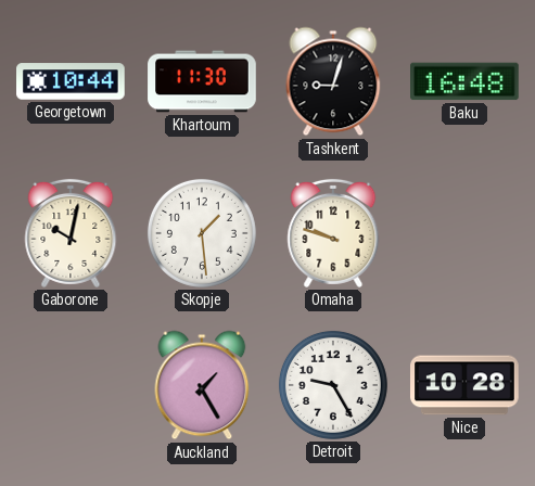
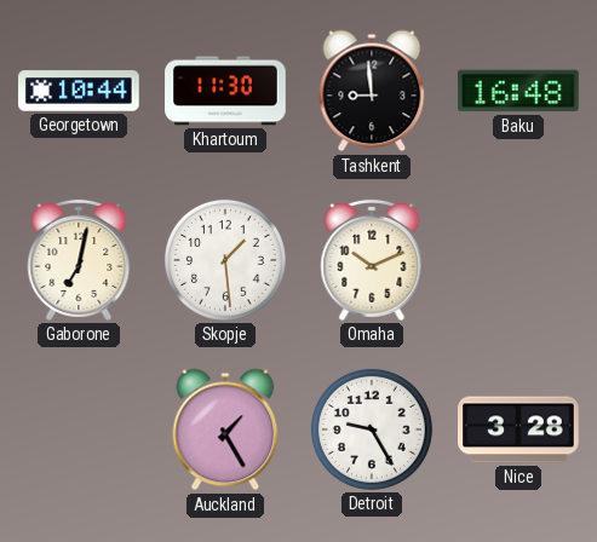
Tashkent: 9:03 -> 8:59
Gaborone: 10:02 -> 7:02
Omaha: 9:48 -> 10:11
Nice: 10:28 -> 3:28
